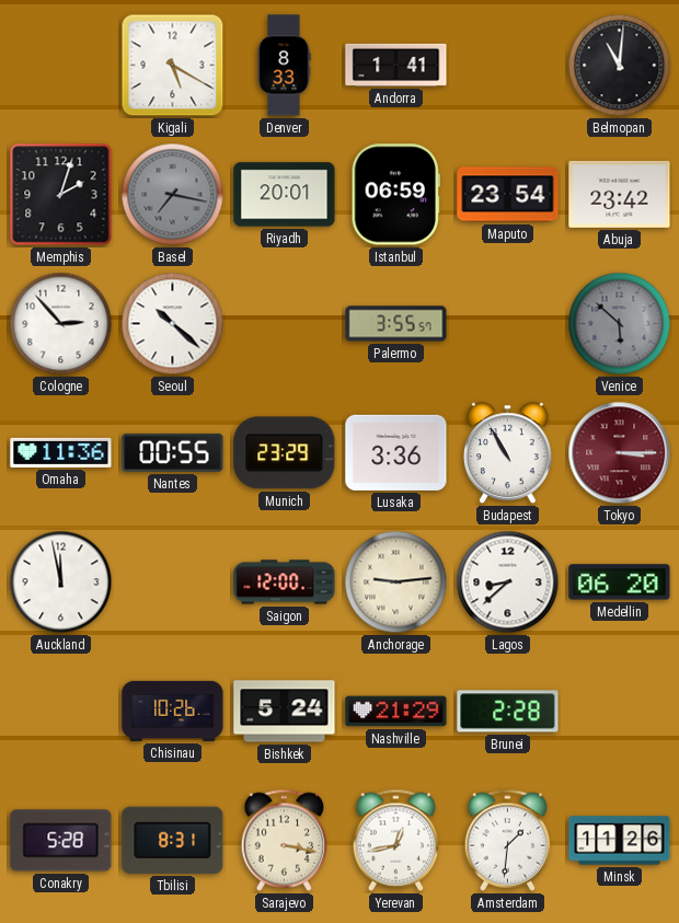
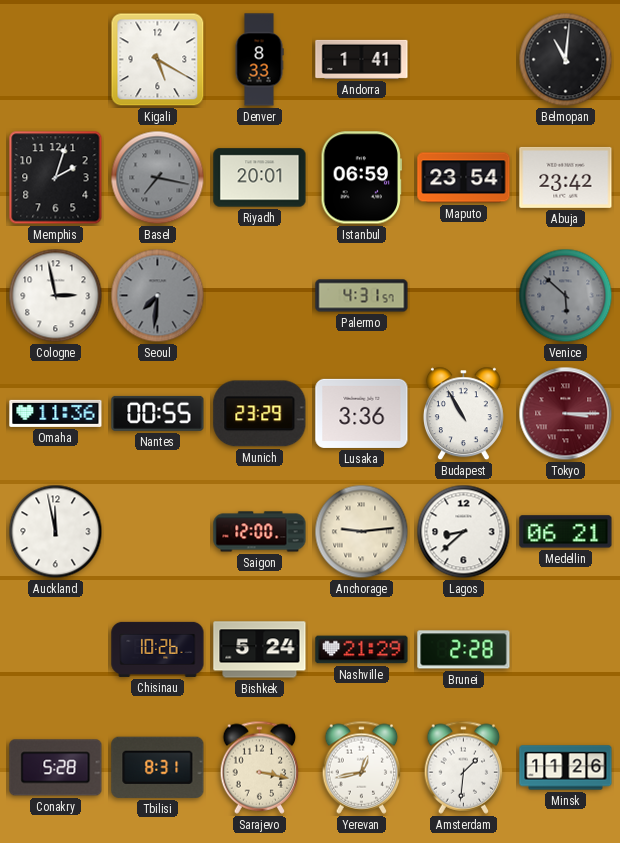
Cologne: 2:53 -> 2:58
Seoul: 10:22 -> 7:31
Seoul dial: white -> grey
Palermo: 3:55 -> 4:31
Medellin: 06:20 -> 06:21
